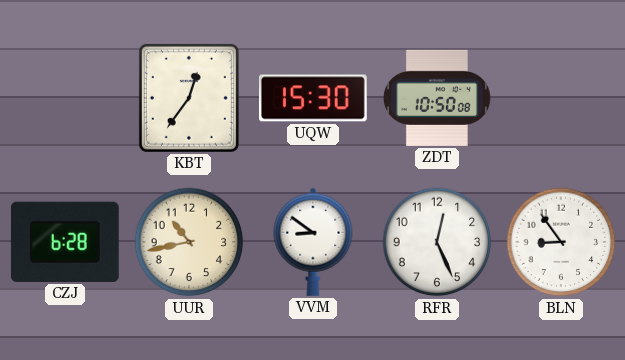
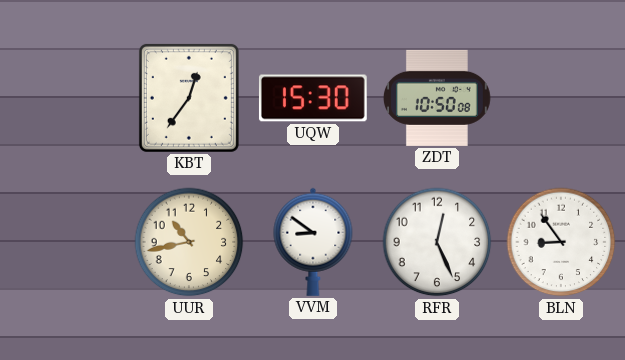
CZJ: 6:28 -> none
